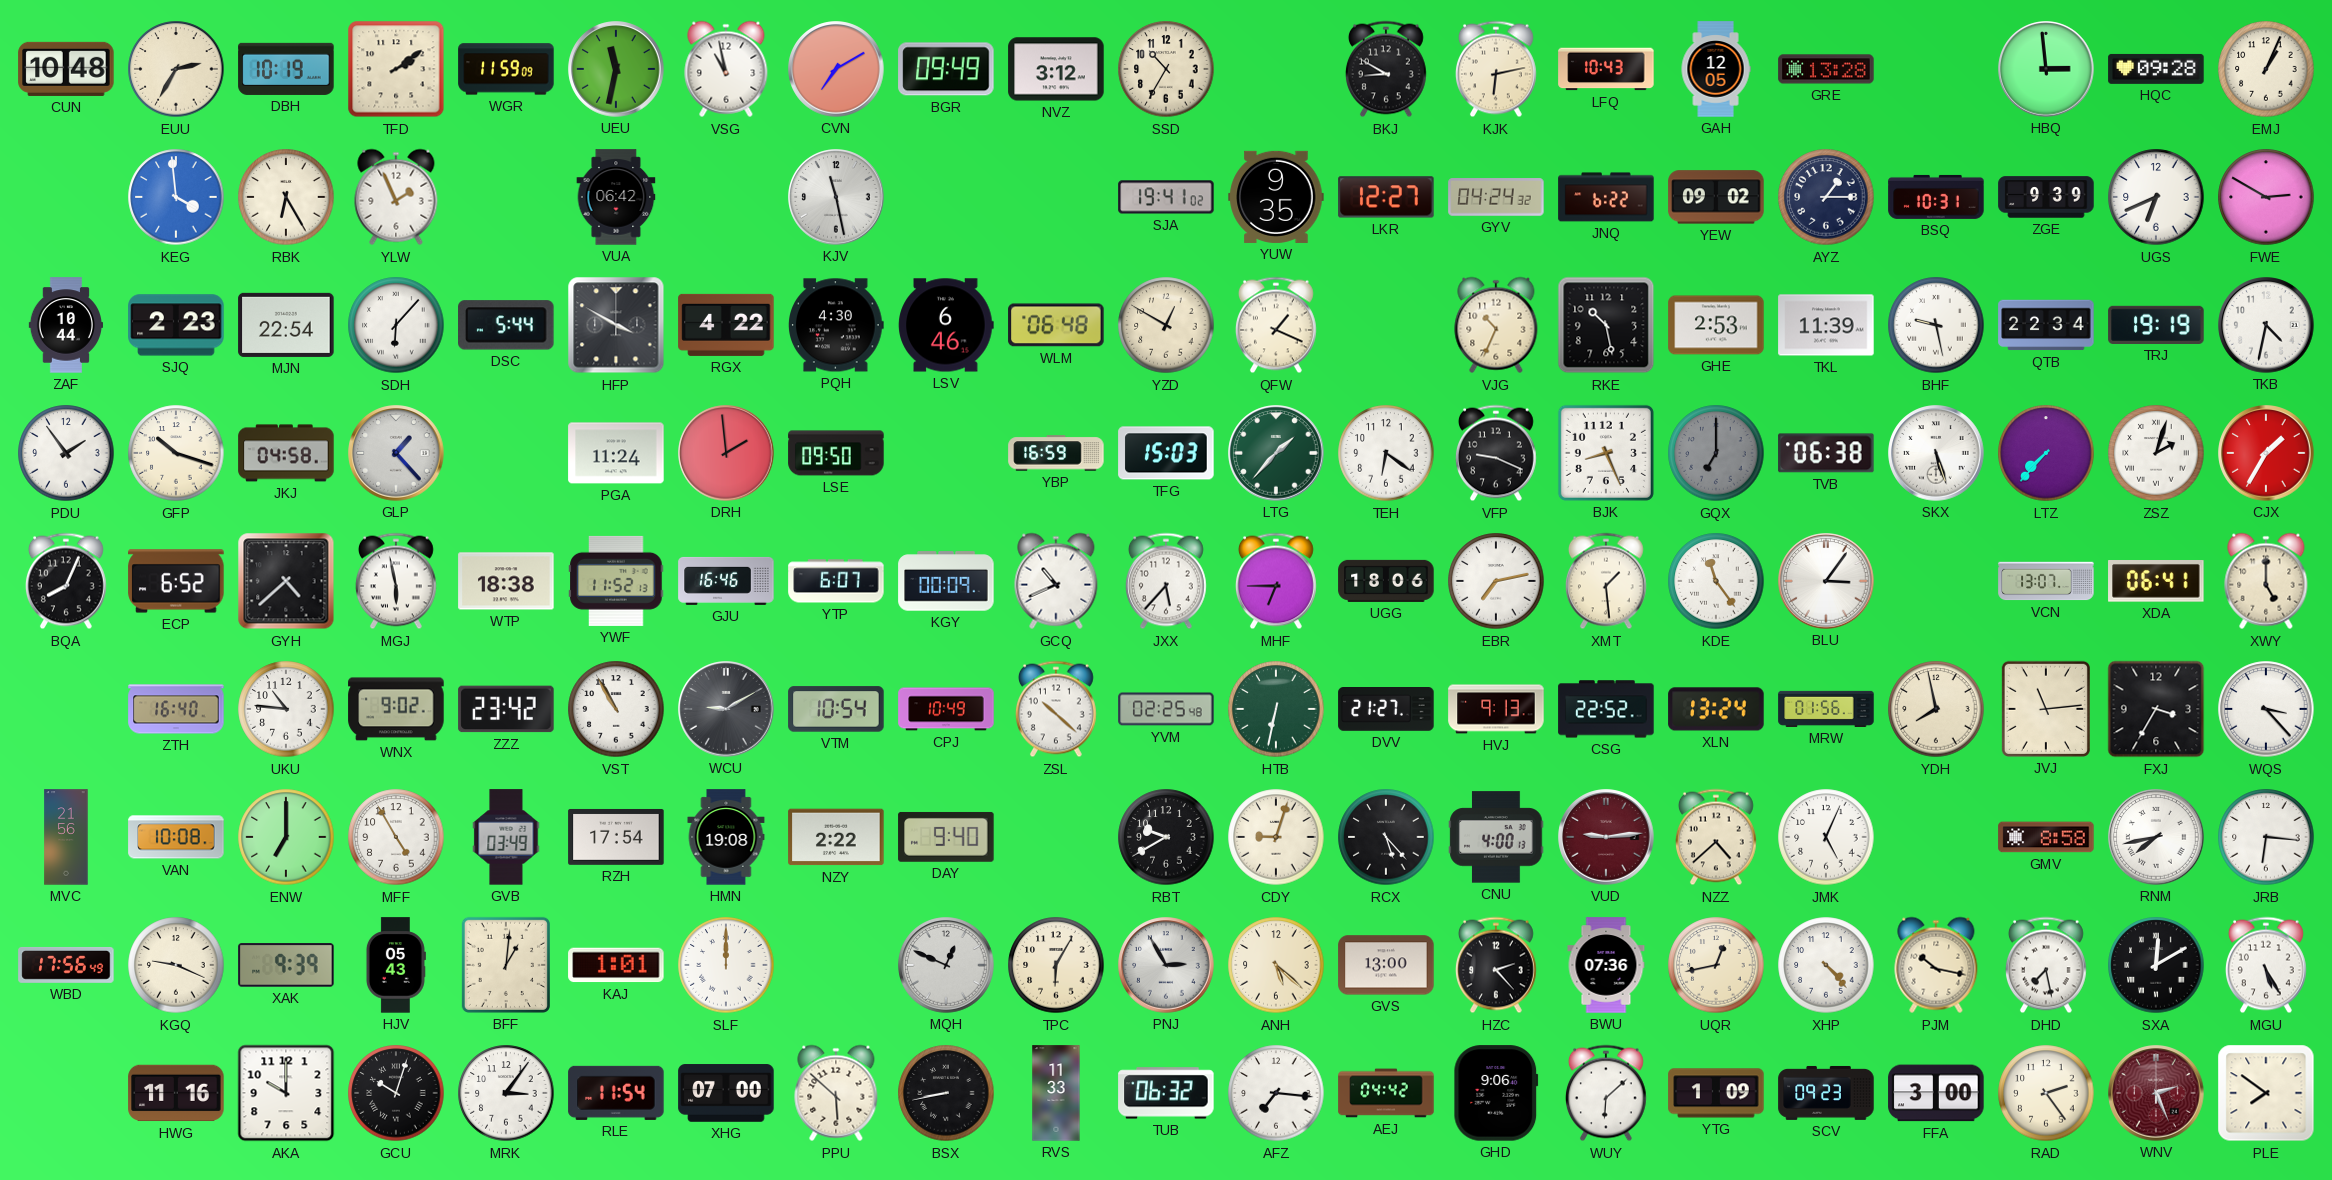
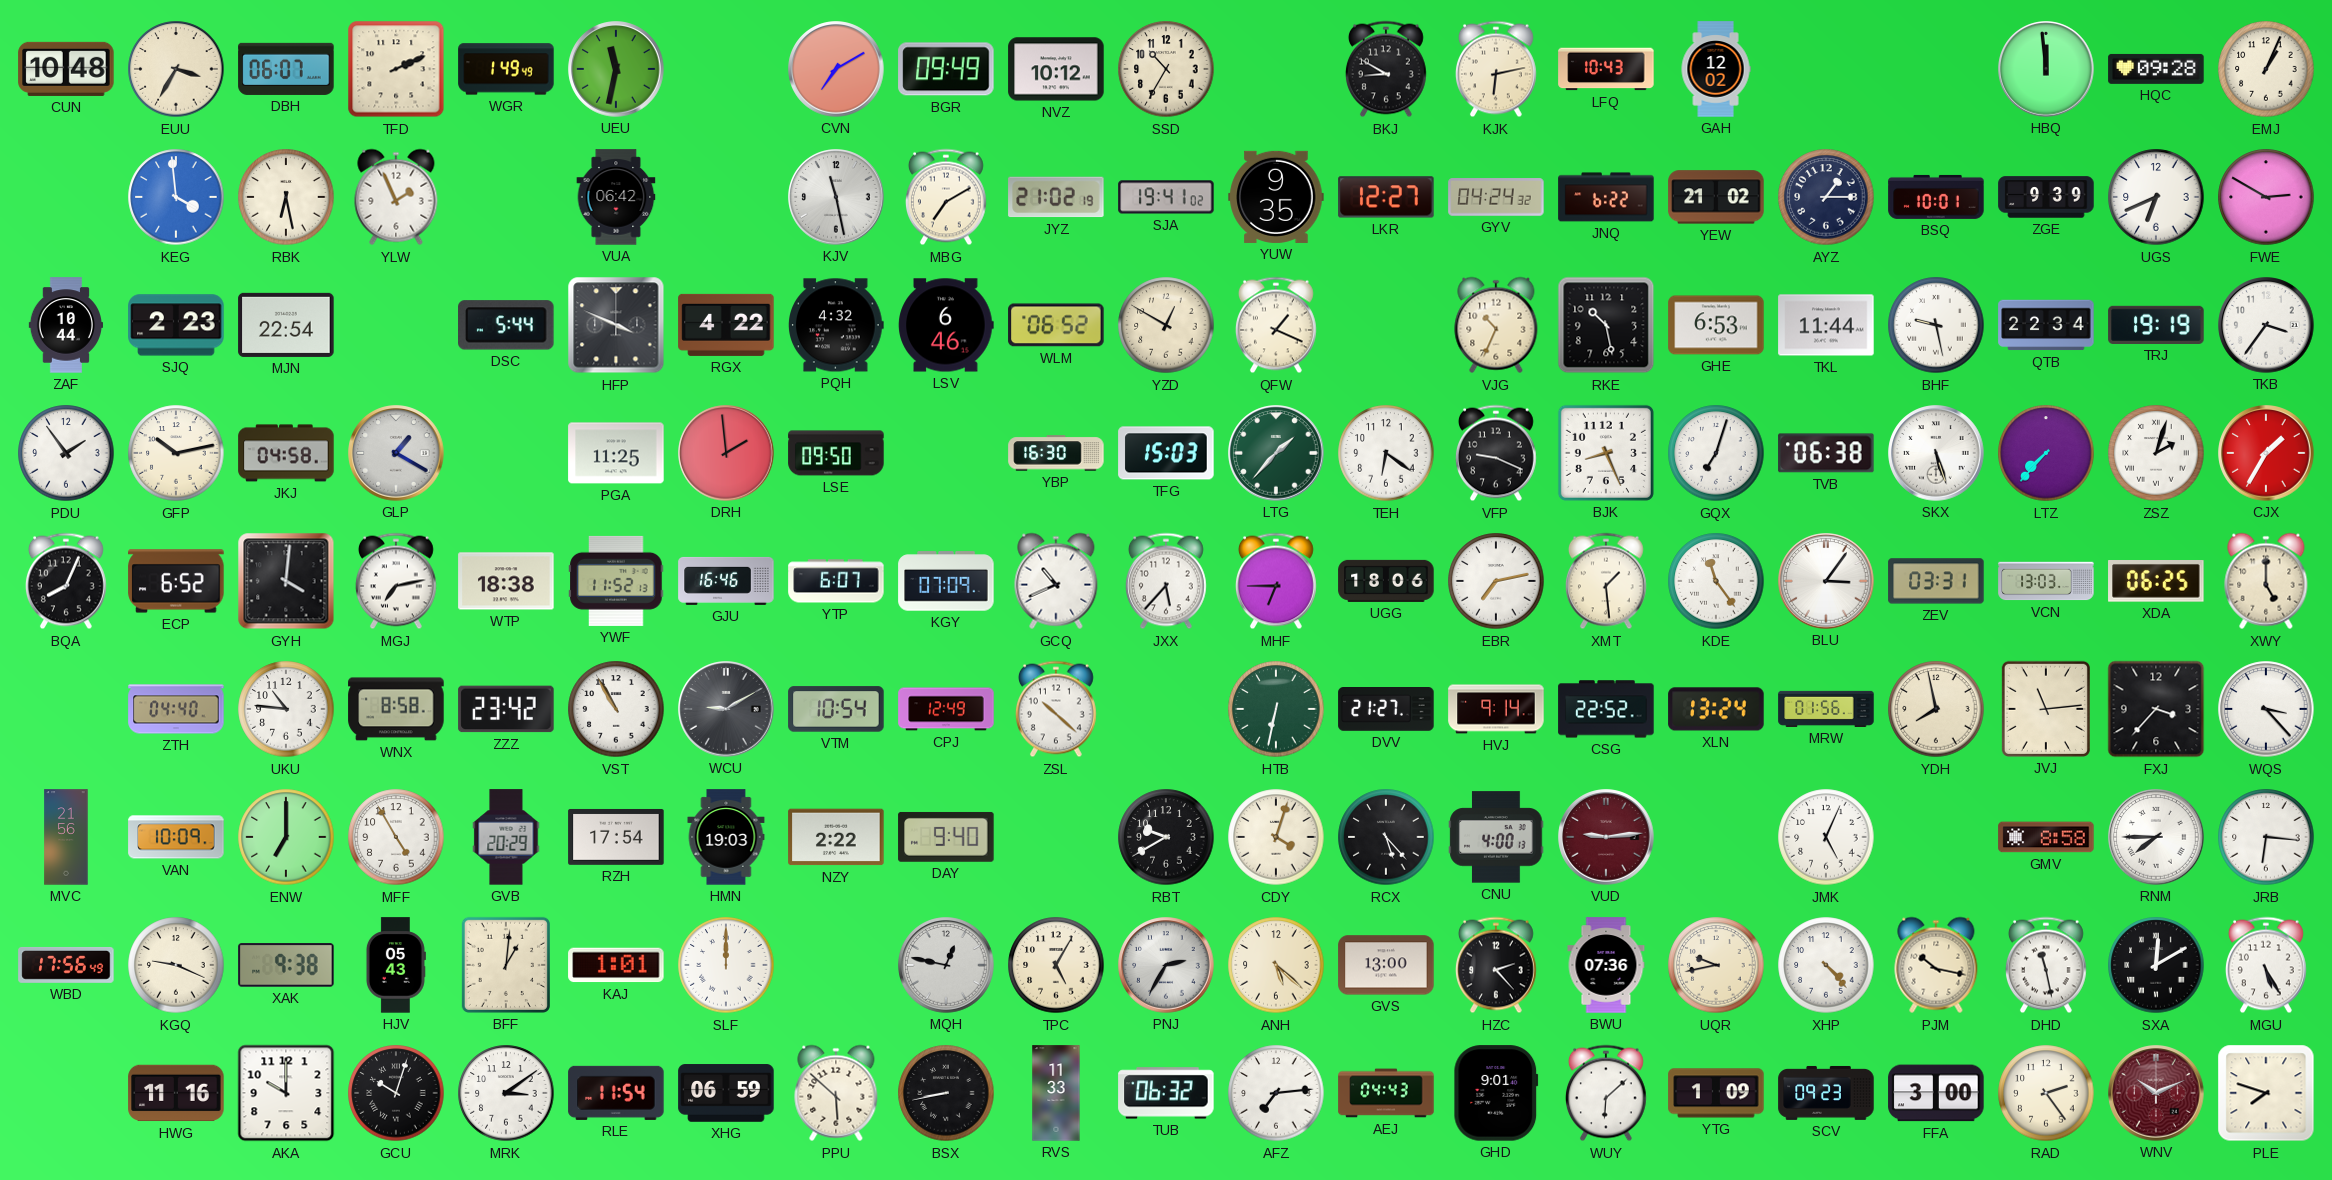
EUU: 2:35 -> 3:35
DBH: 10:19 -> 06:07
TFD: 2:09 -> 2:11
WGR: 11:59 -> 1:49
VSG: 10:58 -> none
NVZ: 3:12 -> 10:12
GAH: 12:05 -> 12:02
GRE: 13:28 -> none
HBQ: 2:59 -> 11:59
RBK: 6:25 -> 6:28
MBG: none -> 7:10
JYZ: none -> 21:02
YEW: 09:02 -> 21:02
BSQ: 10:31 -> 10:01
SDH: 6:07 -> none
HFP: 3:50 -> 3:49
PQH: 4:30 -> 4:32
WLM: 06:48 -> 06:52
GHE: 2:53 -> 6:53
TKL: 11:39 -> 11:44
TKB: 4:32 -> 3:36
GFP: 10:18 -> 10:13
GLP: 1:23 -> 1:20
PGA: 11:24 -> 11:25
YBP: 16:59 -> 16:30
GQX: 7:00 -> 7:03
GQX dial: grey -> white
GYH: 4:38 -> 4:01
MGJ: 5:58 -> 7:13
KGY: 00:09 -> 07:09
ZEV: none -> 03:31
VCN: 13:07 -> 13:03
XDA: 06:41 -> 06:25
ZTH: 16:40 -> 04:40
WNX: 9:02 -> 8:58
CPJ: 10:49 -> 12:49
YVM: 02:25 -> none
HVJ: 9:13 -> 9:14
FXJ: 3:35 -> 3:37
VAN: 10:08 -> 10:09
GVB: 03:49 -> 20:29
HMN: 19:08 -> 19:03
CDY: 9:03 -> 4:03
NZZ: 4:38 -> none
RNM: 7:43 -> 7:45
XAK: 9:39 -> 9:38
MQH: 12:49 -> 12:47
TPC: 6:05 -> 5:05
PNJ: 2:55 -> 2:35
UQR: 12:43 -> 9:43
DHD: 7:28 -> 11:28
MRK: 3:06 -> 3:09
XHG: 07:00 -> 06:59
AFZ: 7:16 -> 7:14
AEJ: 04:42 -> 04:43
GHD: 9:06 -> 9:01
WNV: 2:26 -> 10:11
PLE: 7:51 -> 7:48
